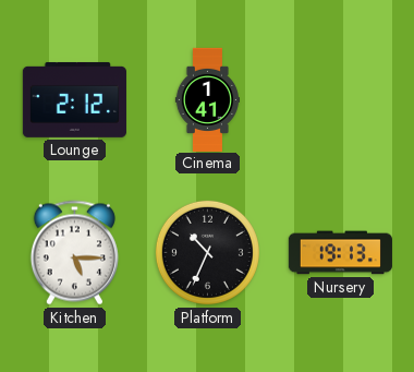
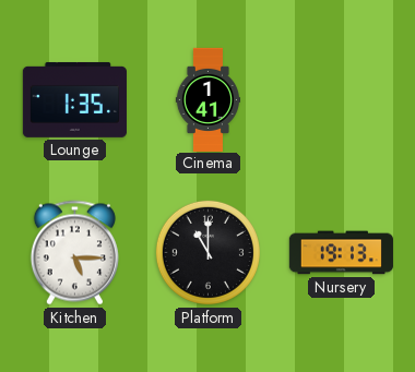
Lounge: 2:12 -> 1:35
Platform: 10:34 -> 11:00
